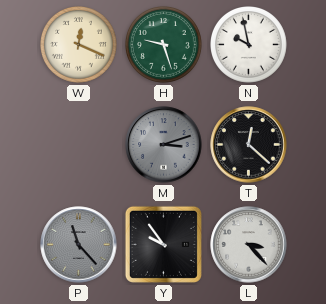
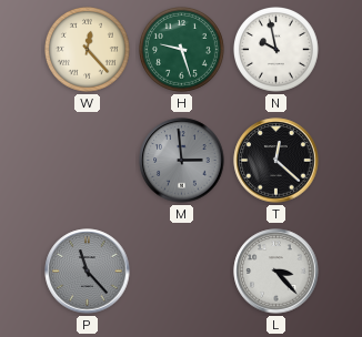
W: 12:19 -> 12:23
M: 3:12 -> 2:59
Y: 9:54 -> none
